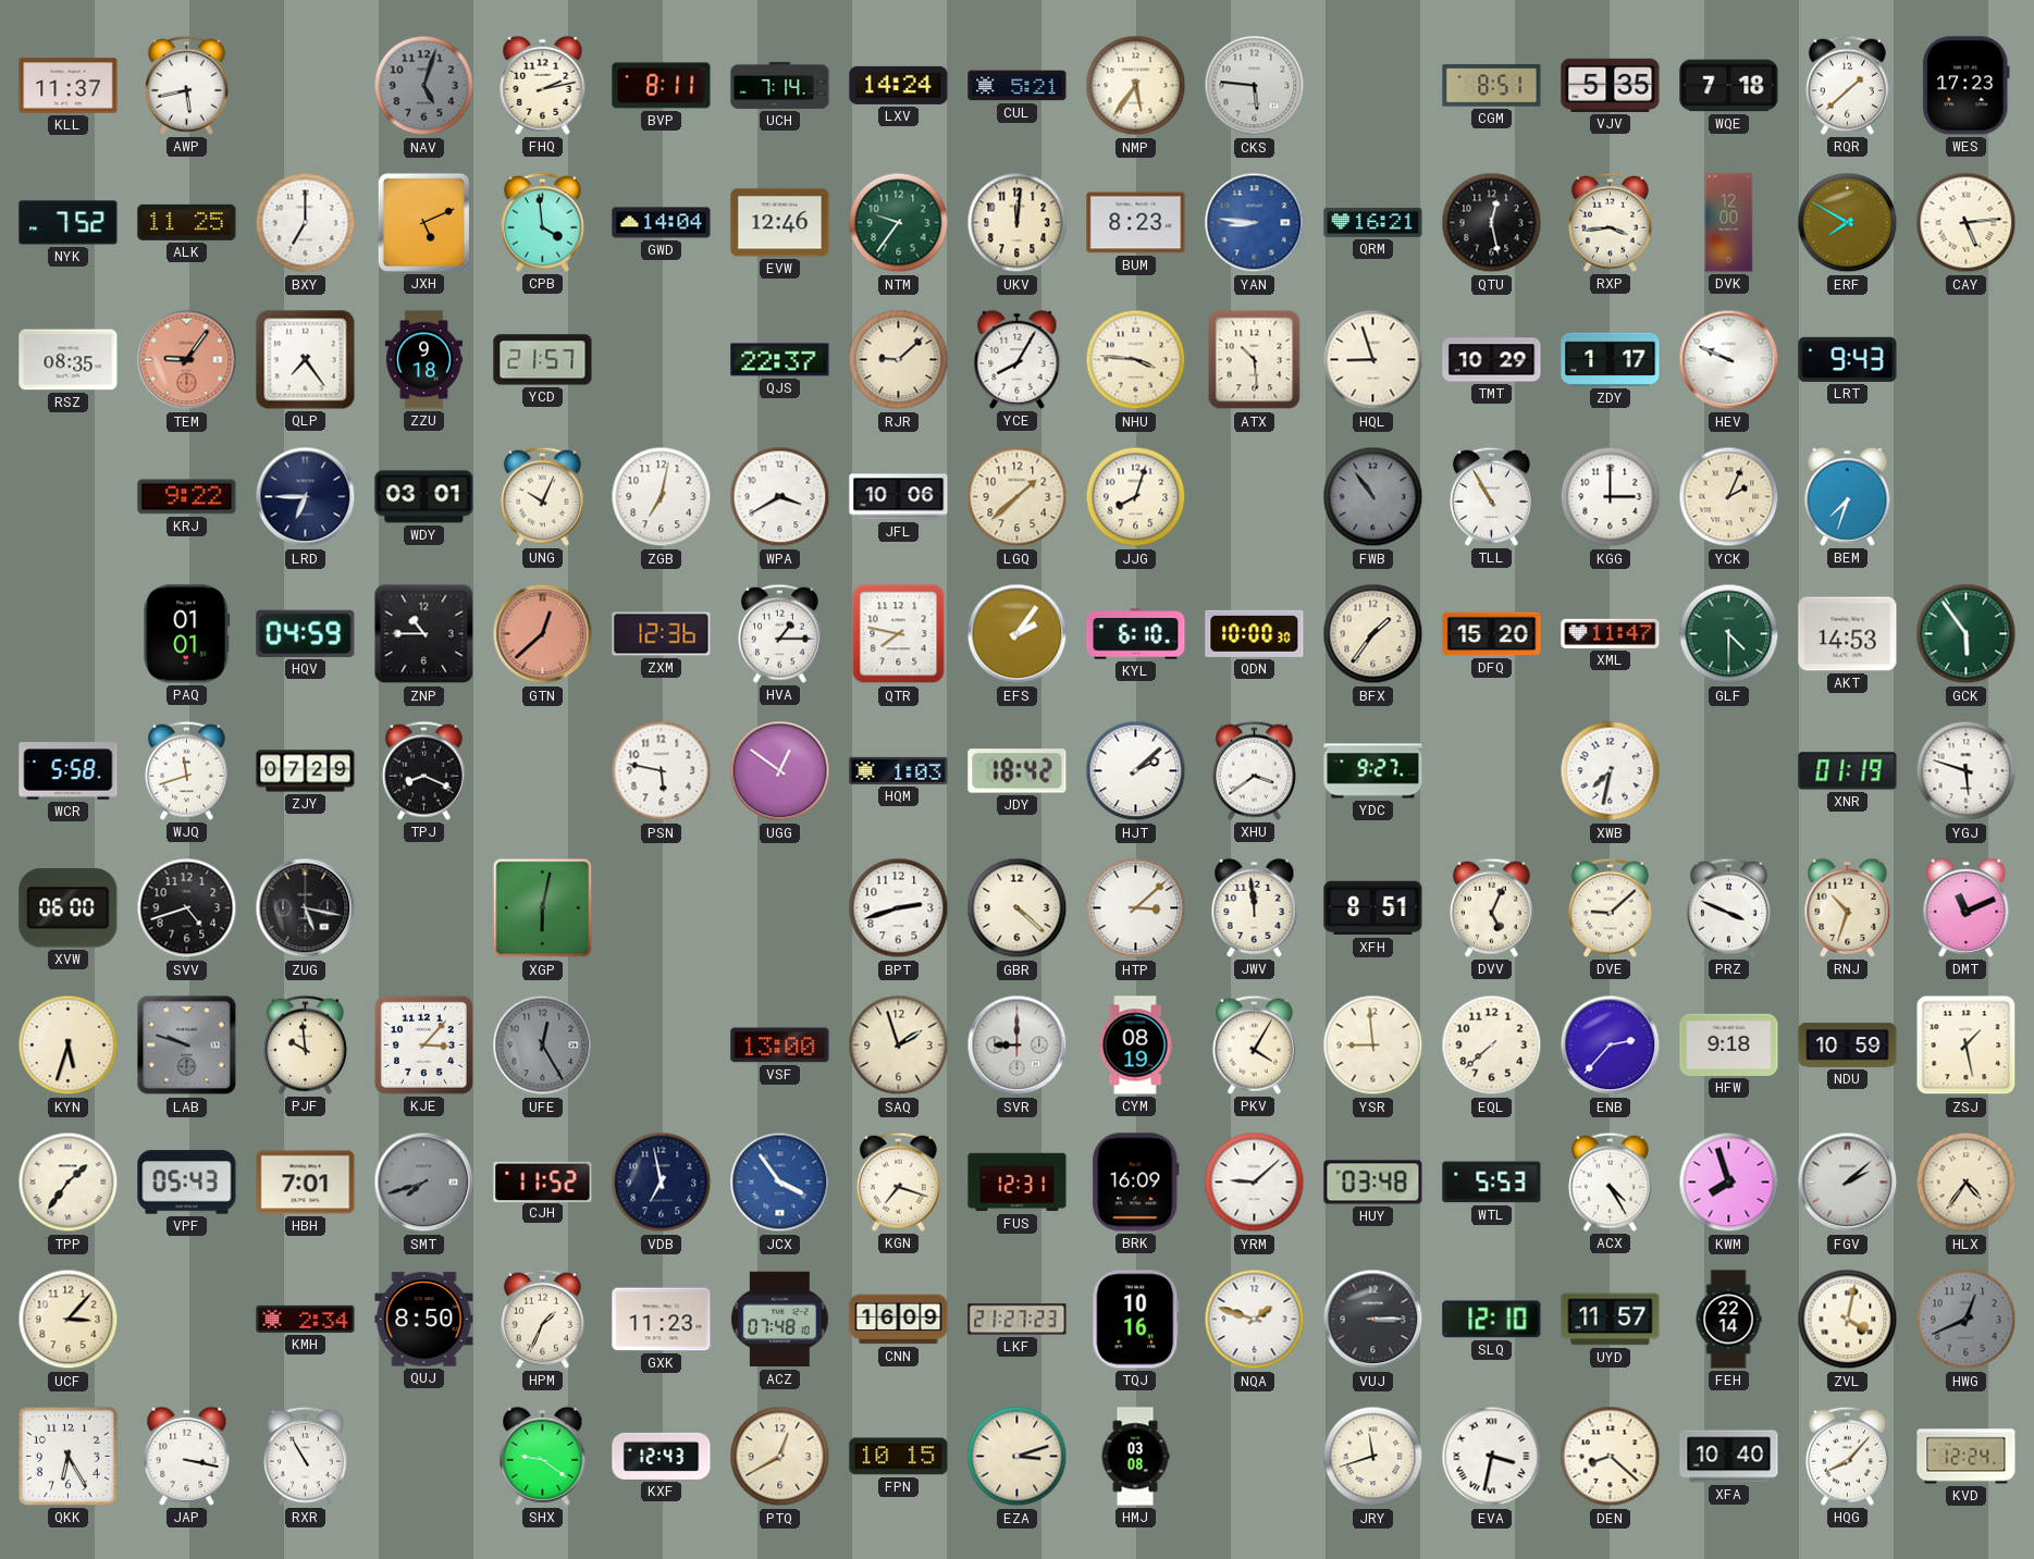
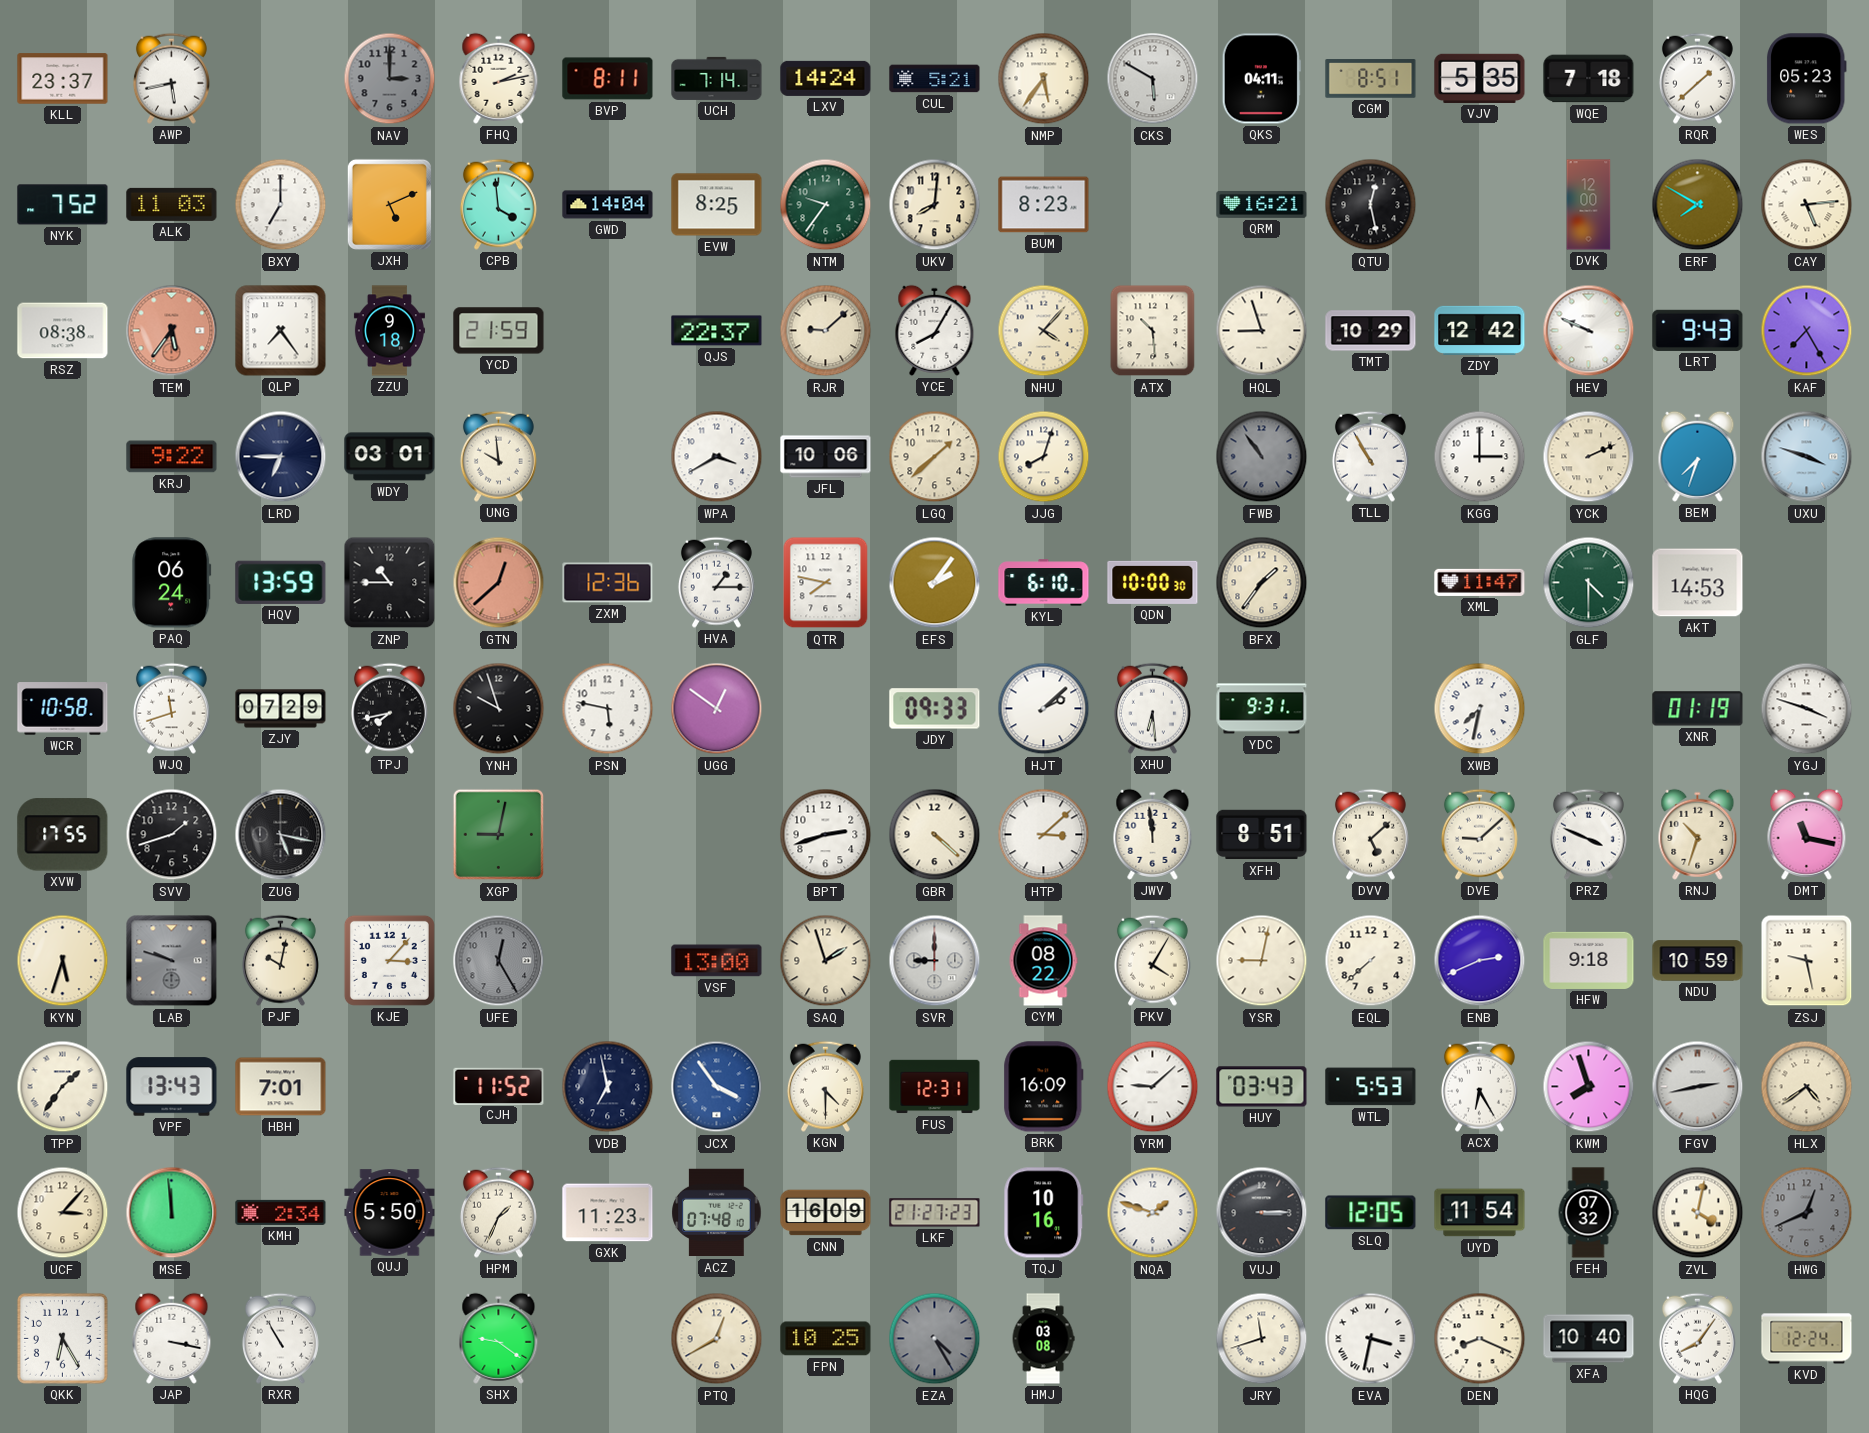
KLL: 11:37 -> 23:37
NAV: 5:03 -> 3:00
CKS: 5:46 -> 5:50
QKS: none -> 04:11
WES: 17:23 -> 05:23
ALK: 11:25 -> 11:03
EVW: 12:46 -> 8:25
UKV: 12:01 -> 8:01
YAN: 8:46 -> none
RXP: 3:44 -> none
RSZ: 08:35 -> 08:38
TEM: 9:06 -> 5:36
YCD: 21:57 -> 21:59
NHU: 3:46 -> 4:07
ZDY: 1:17 -> 12:42
KAF: none -> 7:25
UNG: 10:04 -> 9:59
ZGB: 7:02 -> none
YCK: 2:04 -> 2:11
UXU: none -> 3:48
PAQ: 01:01 -> 06:24
HQV: 04:59 -> 13:59
DFQ: 15:20 -> none
GCK: 5:54 -> none
WCR: 5:58 -> 10:58
TPJ: 8:19 -> 7:43
YNH: none -> 9:57
HQM: 1:03 -> none
JDY: 18:42 -> 09:33
XHU: 3:39 -> 6:29
YDC: 9:27 -> 9:31
YGJ: 5:48 -> 3:48
XVW: 06:00 -> 17:55
SVV: 4:42 -> 1:42
XGP: 6:02 -> 9:02
DVV: 5:04 -> 5:08
DMT: 11:11 -> 11:17
PJF: 9:59 -> 10:02
CYM: 08:19 -> 08:22
YSR: 8:59 -> 9:02
ENB: 2:37 -> 2:41
ZSJ: 1:28 -> 9:28
VPF: 05:43 -> 13:43
SMT: 7:42 -> none
KGN: 7:18 -> 4:30
HUY: 03:48 -> 03:43
ACX: 4:25 -> 6:25
FGV: 2:08 -> 2:43
HLX: 4:36 -> 4:39
MSE: none -> 11:59
QUJ: 8:50 -> 5:50
SLQ: 12:10 -> 12:05
UYD: 11:57 -> 11:54
FEH: 22:14 -> 07:32
KXF: 12:43 -> none
FPN: 10:15 -> 10:25
EZA: 3:12 -> 4:25
EZA dial: cream -> grey
DEN: 8:22 -> 8:19
HQG: 8:07 -> 8:06
